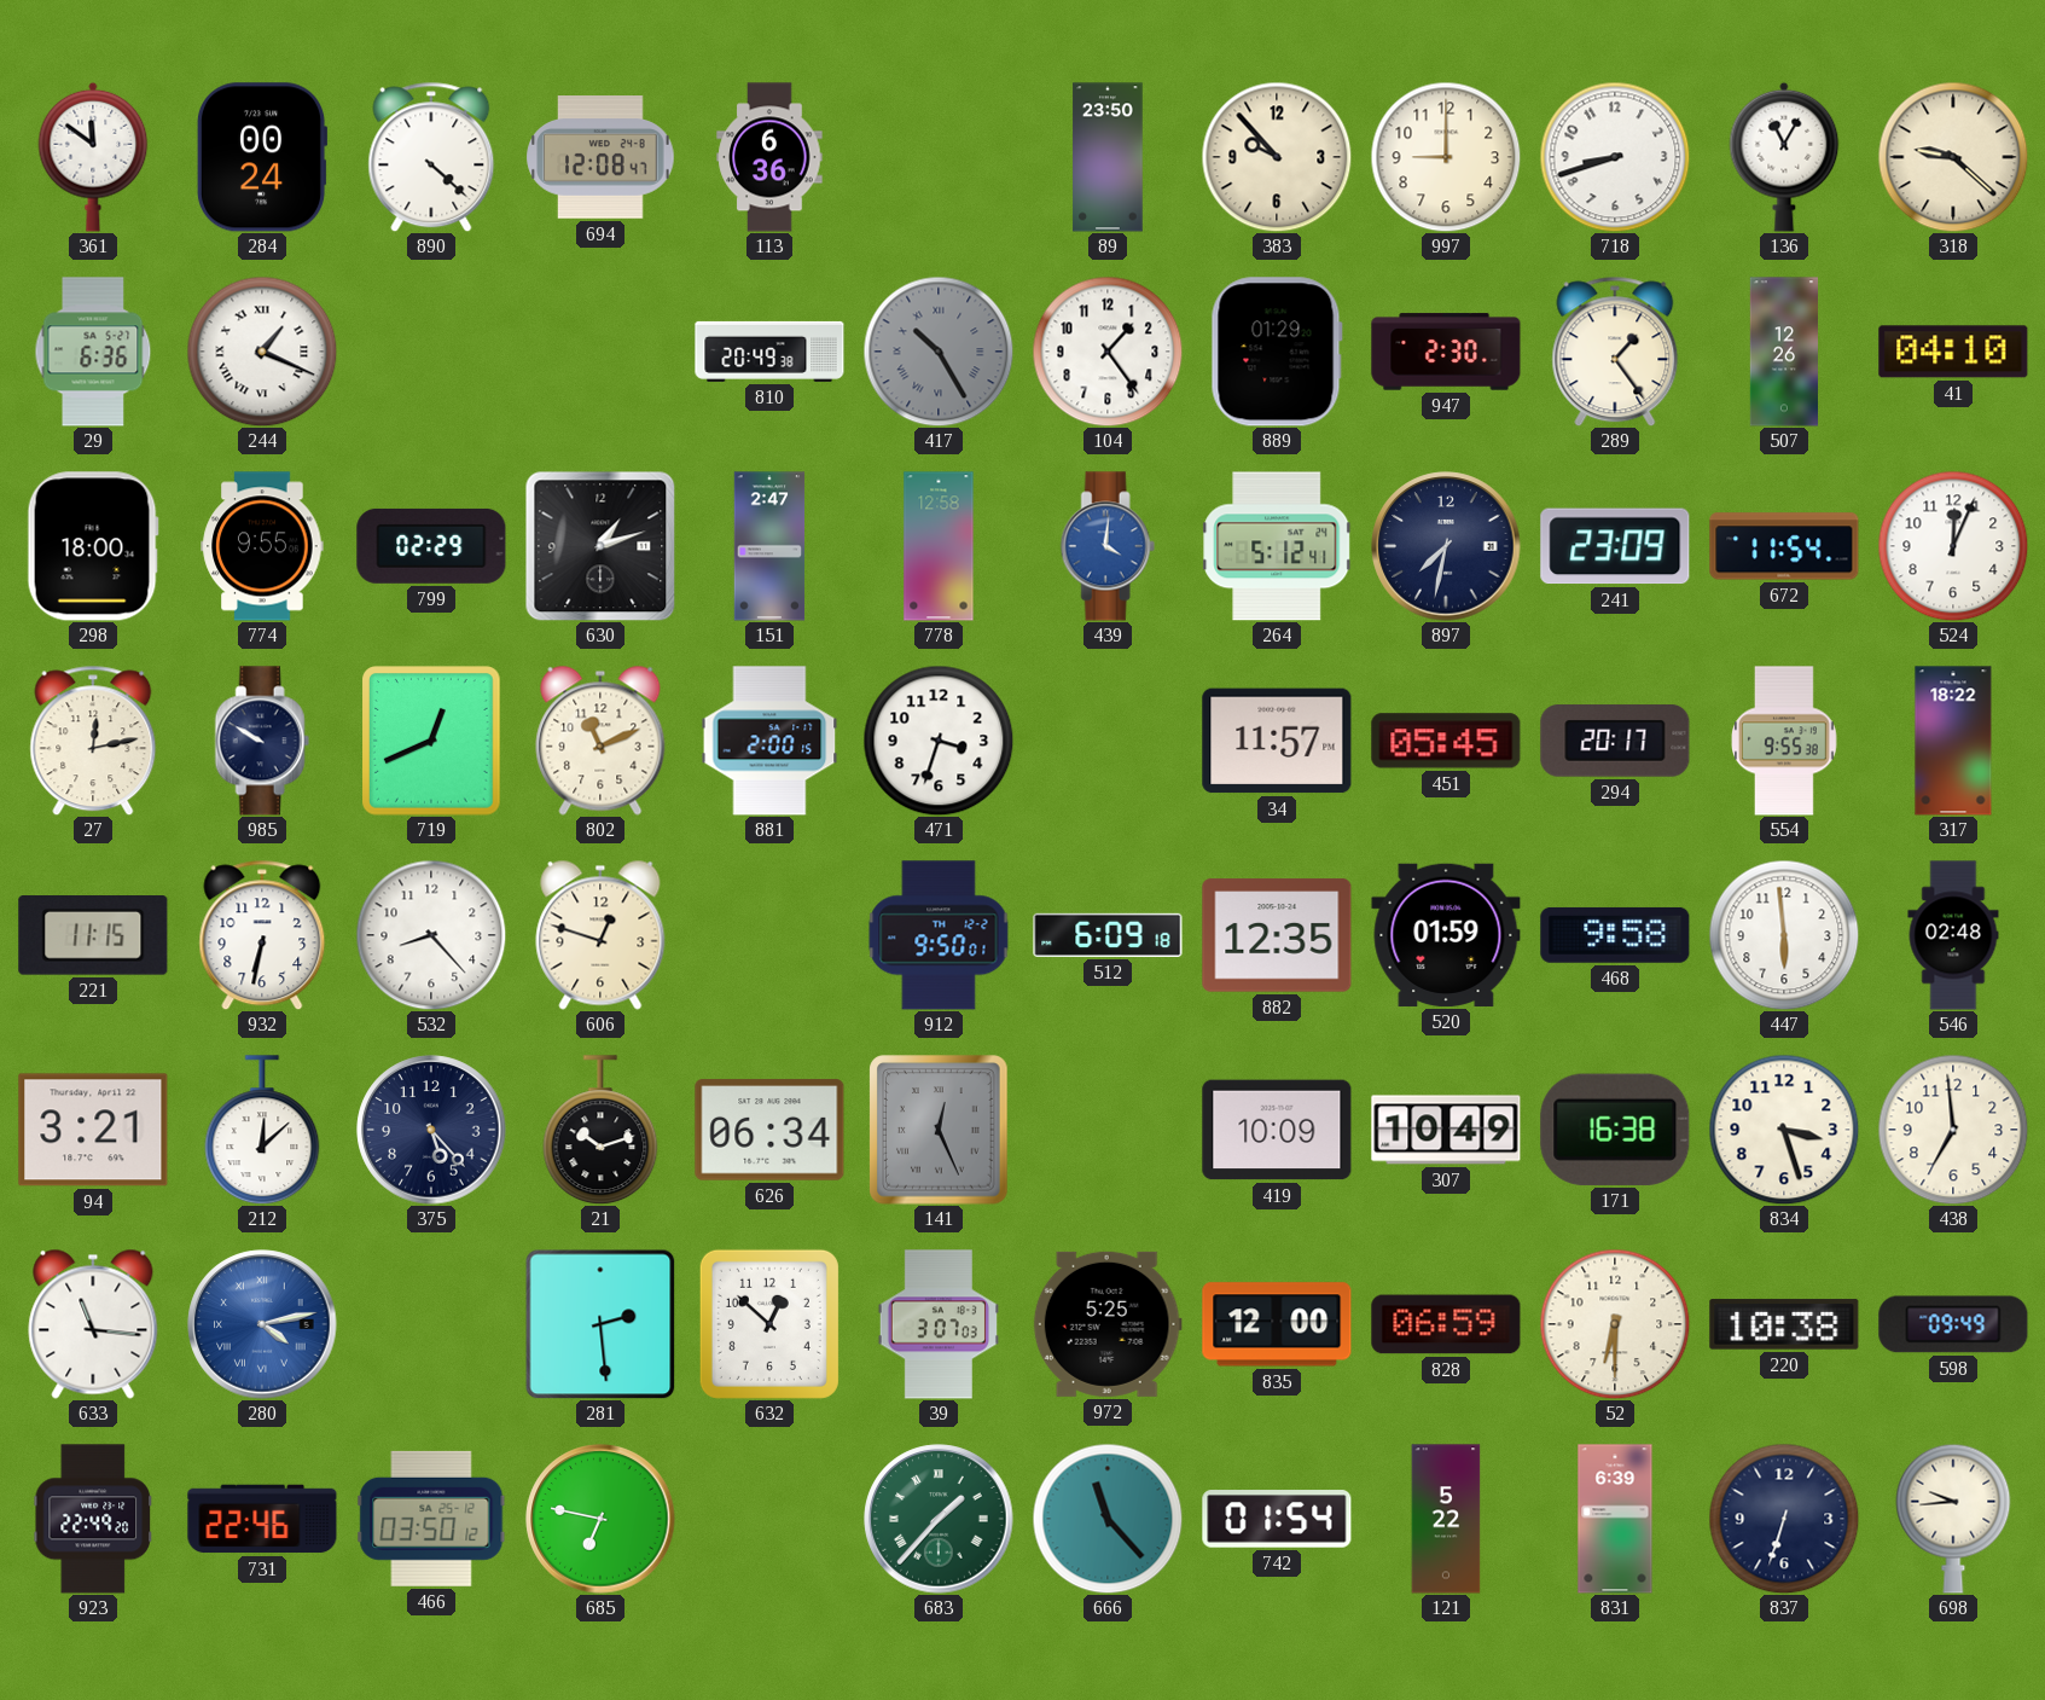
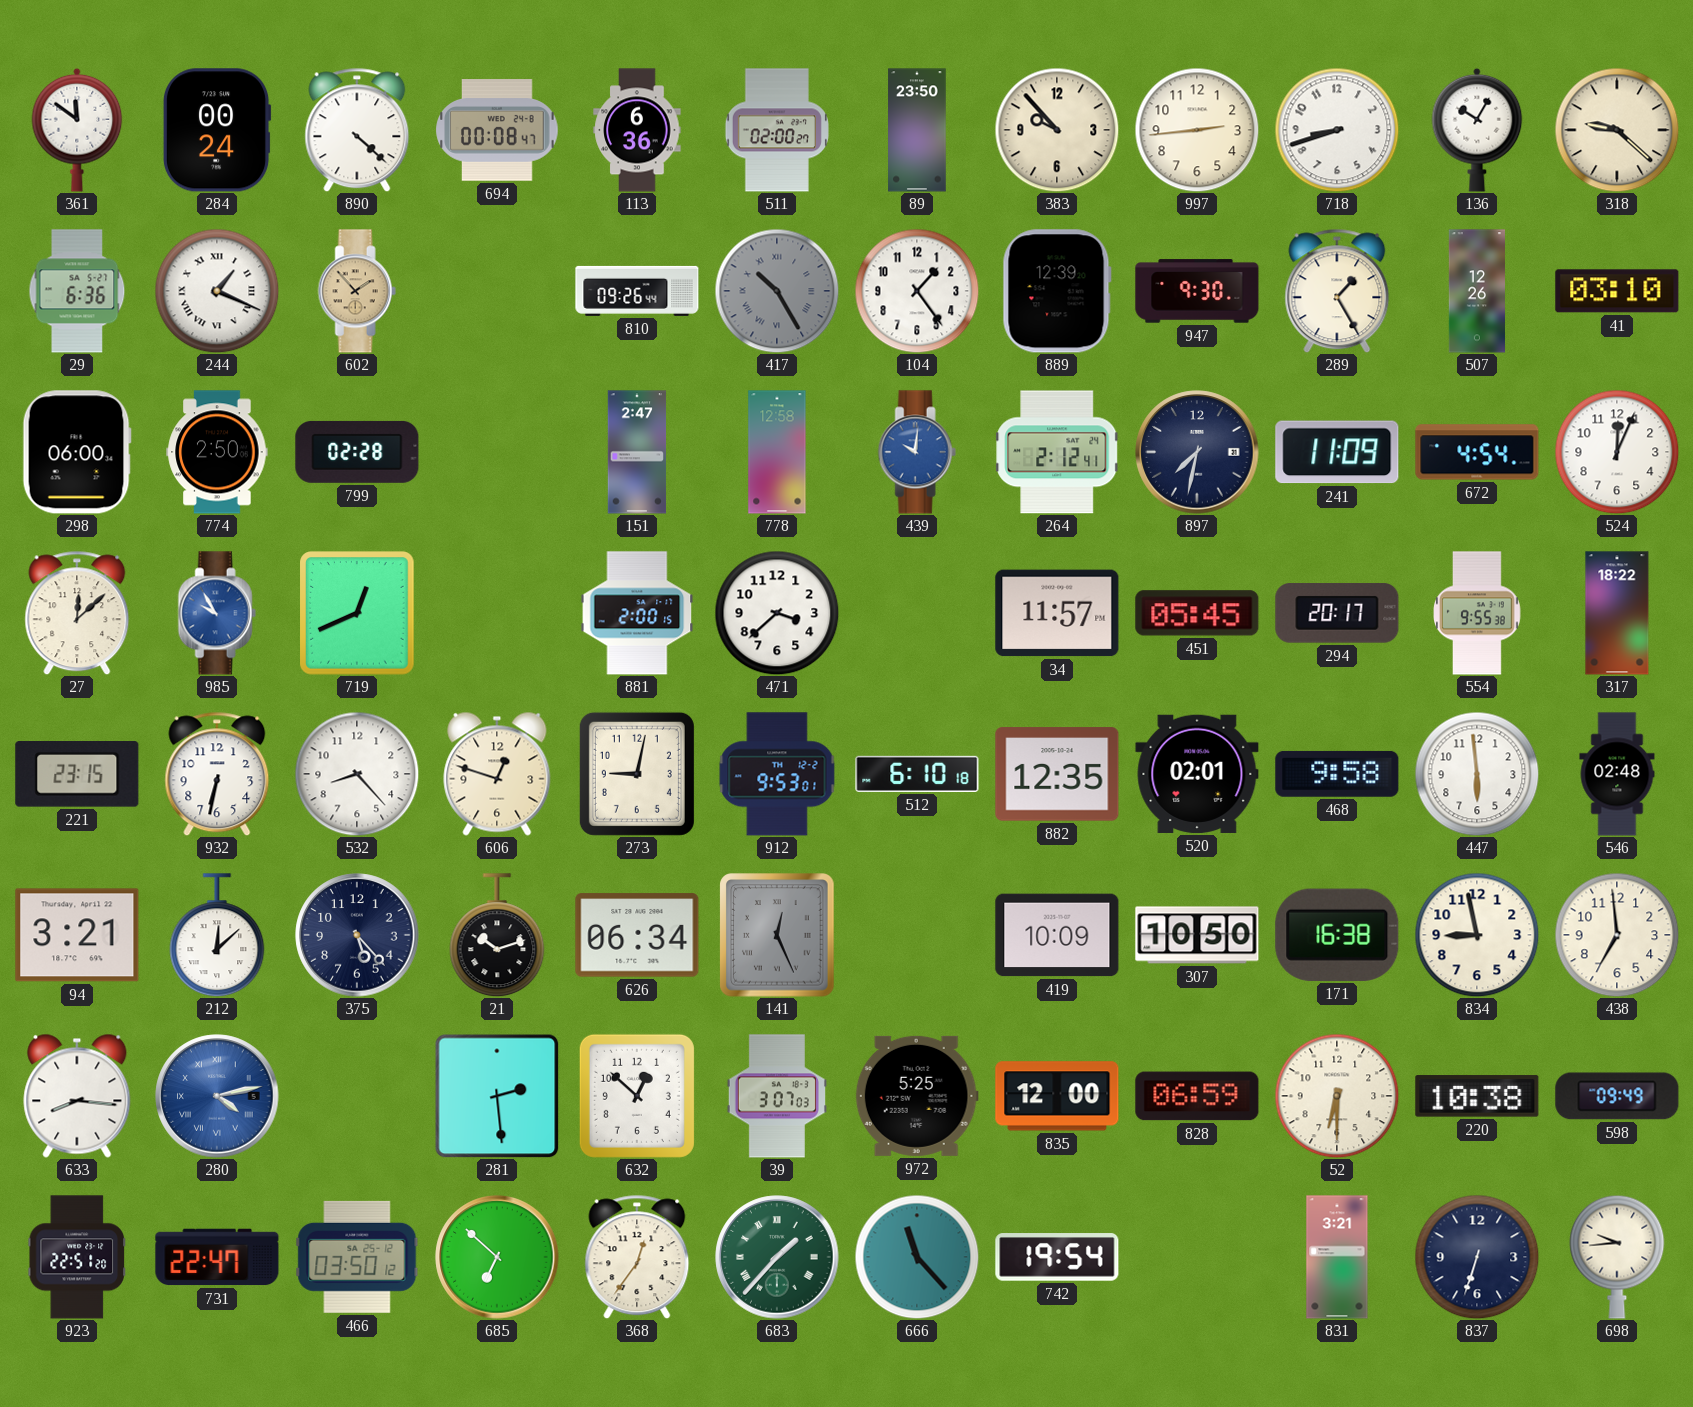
694: 12:08 -> 00:08
511: none -> 02:00
997: 9:00 -> 2:44
136: 11:05 -> 10:05
602: none -> 1:53
810: 20:49 -> 09:26
889: 01:29 -> 12:39
947: 2:30 -> 9:30
289: 1:24 -> 1:25
41: 04:10 -> 03:10
298: 18:00 -> 06:00
774: 9:55 -> 2:50
799: 02:29 -> 02:28
630: 1:12 -> none
439: 4:01 -> 10:01
264: 5:12 -> 2:12
241: 23:09 -> 11:09
672: 11:54 -> 4:54
27: 12:13 -> 12:08
985: 9:50 -> 9:55
985 dial: navy -> blue
802: 11:11 -> none
471: 3:33 -> 3:38
221: 11:15 -> 23:15
273: none -> 9:02
912: 9:50 -> 9:53
512: 6:09 -> 6:10
520: 01:59 -> 02:01
307: 10:49 -> 10:50
834: 3:27 -> 8:58
633: 11:16 -> 8:16
923: 22:49 -> 22:51
731: 22:46 -> 22:47
685: 6:47 -> 6:52
368: none -> 12:36
742: 01:54 -> 19:54
121: 5:22 -> none
831: 6:39 -> 3:21
